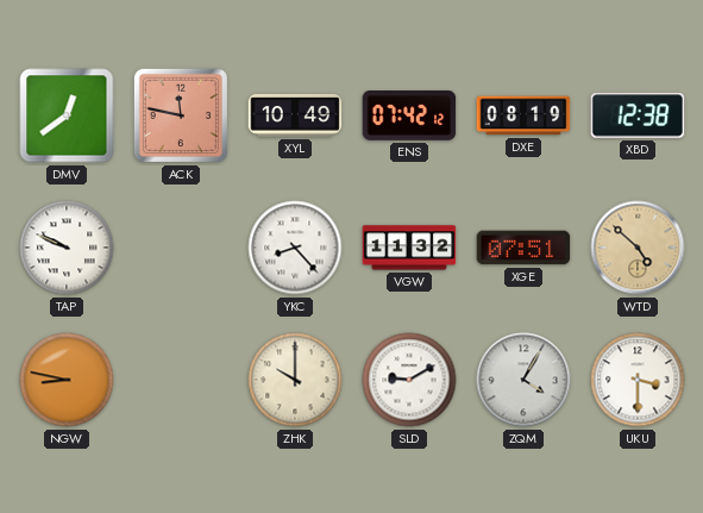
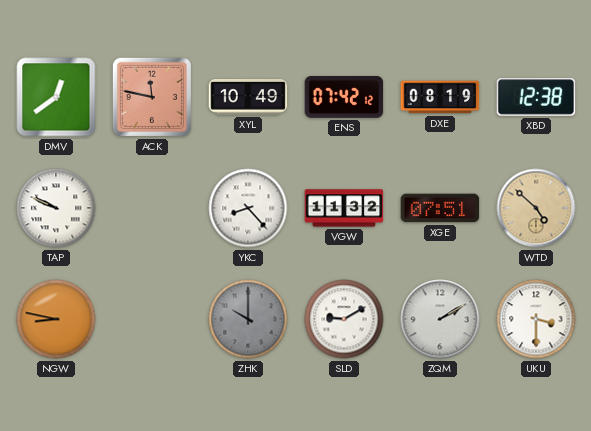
ZHK dial: cream -> grey
ZQM: 4:05 -> 2:10
